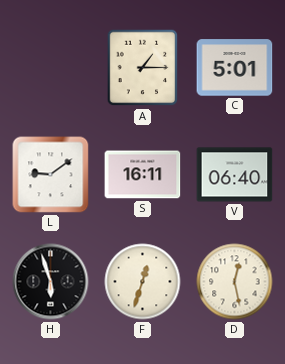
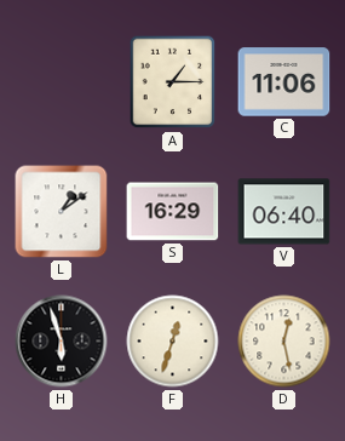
C: 5:01 -> 11:06
L: 9:09 -> 1:09
S: 16:11 -> 16:29
